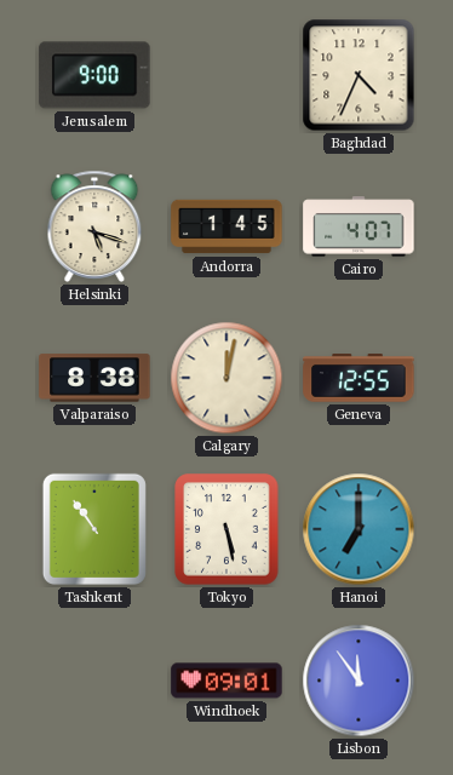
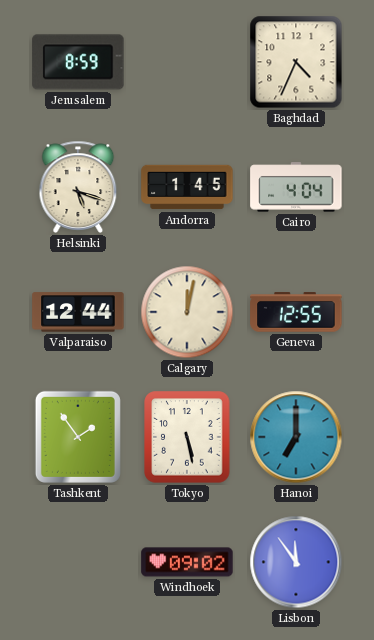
Jerusalem: 9:00 -> 8:59
Cairo: 4:07 -> 4:04
Valparaiso: 8:38 -> 12:44
Tashkent: 10:54 -> 1:54
Windhoek: 09:01 -> 09:02
